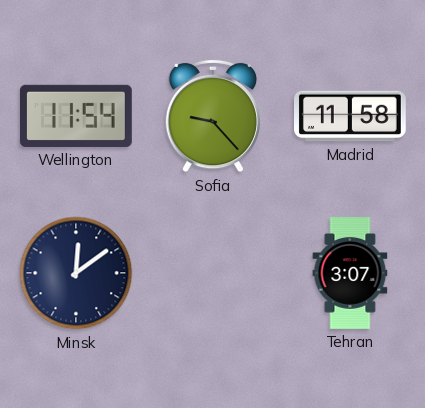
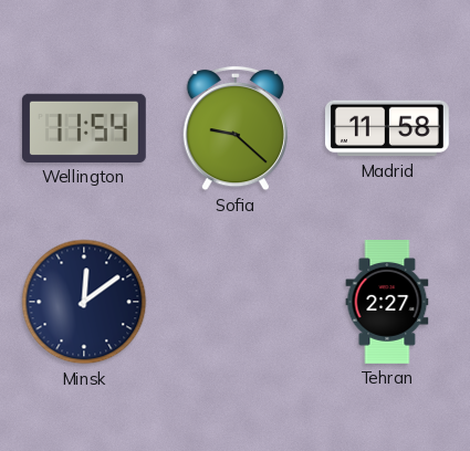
Sofia: 9:23 -> 9:22
Tehran: 3:07 -> 2:27
